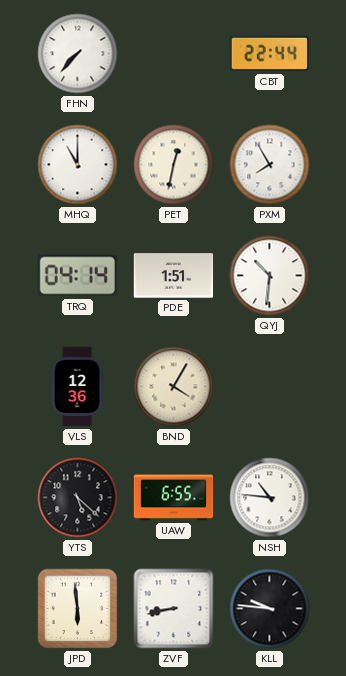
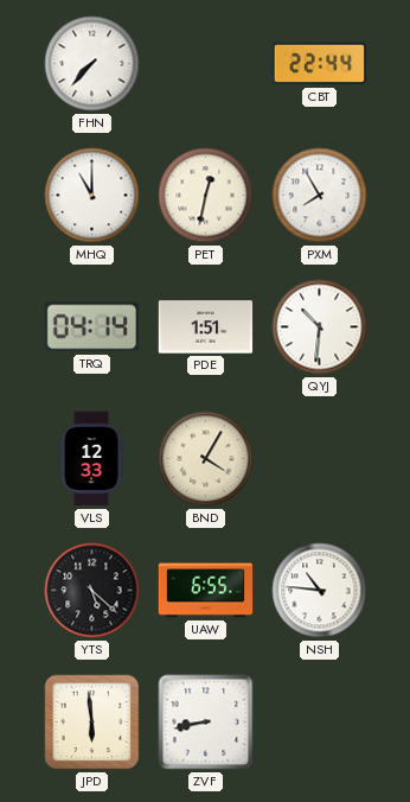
VLS: 12:36 -> 12:33
KLL: 9:46 -> none
